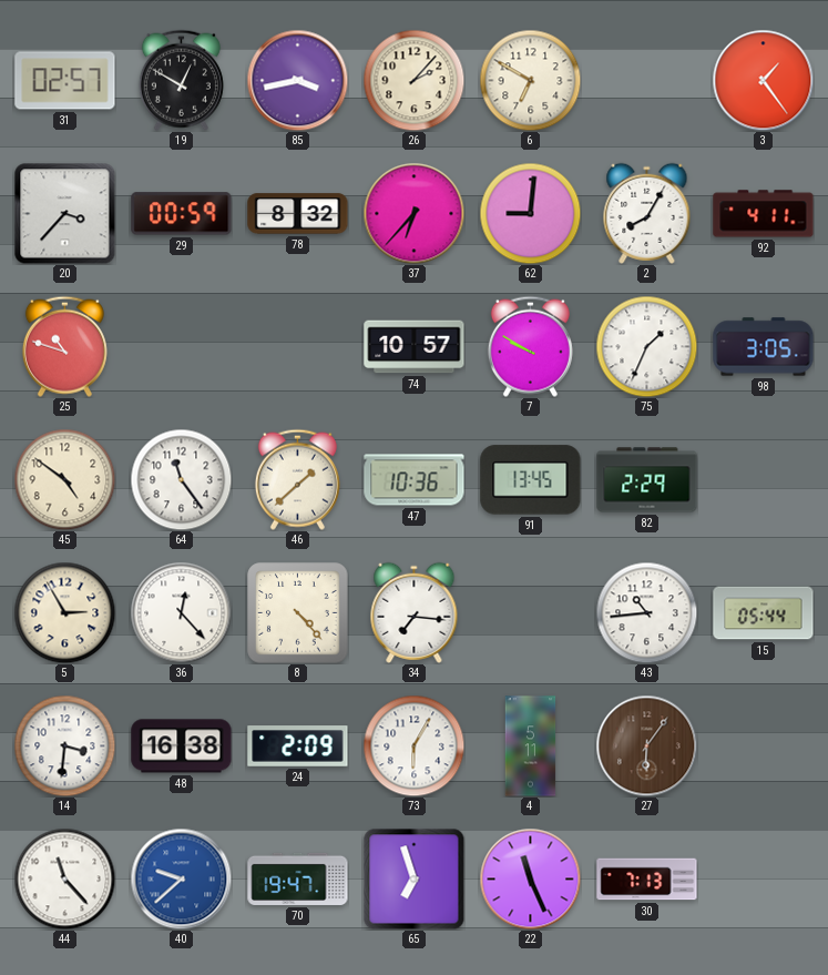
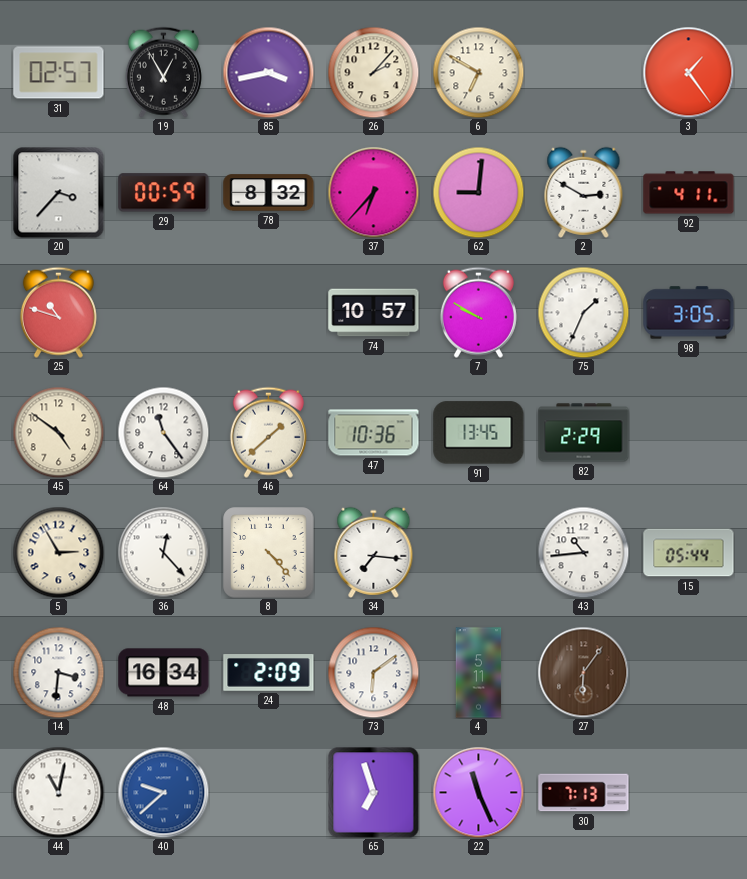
19: 12:50 -> 12:55
2: 8:05 -> 2:50
48: 16:38 -> 16:34
73: 6:05 -> 6:09
44: 11:23 -> 11:02
70: 19:47 -> none
